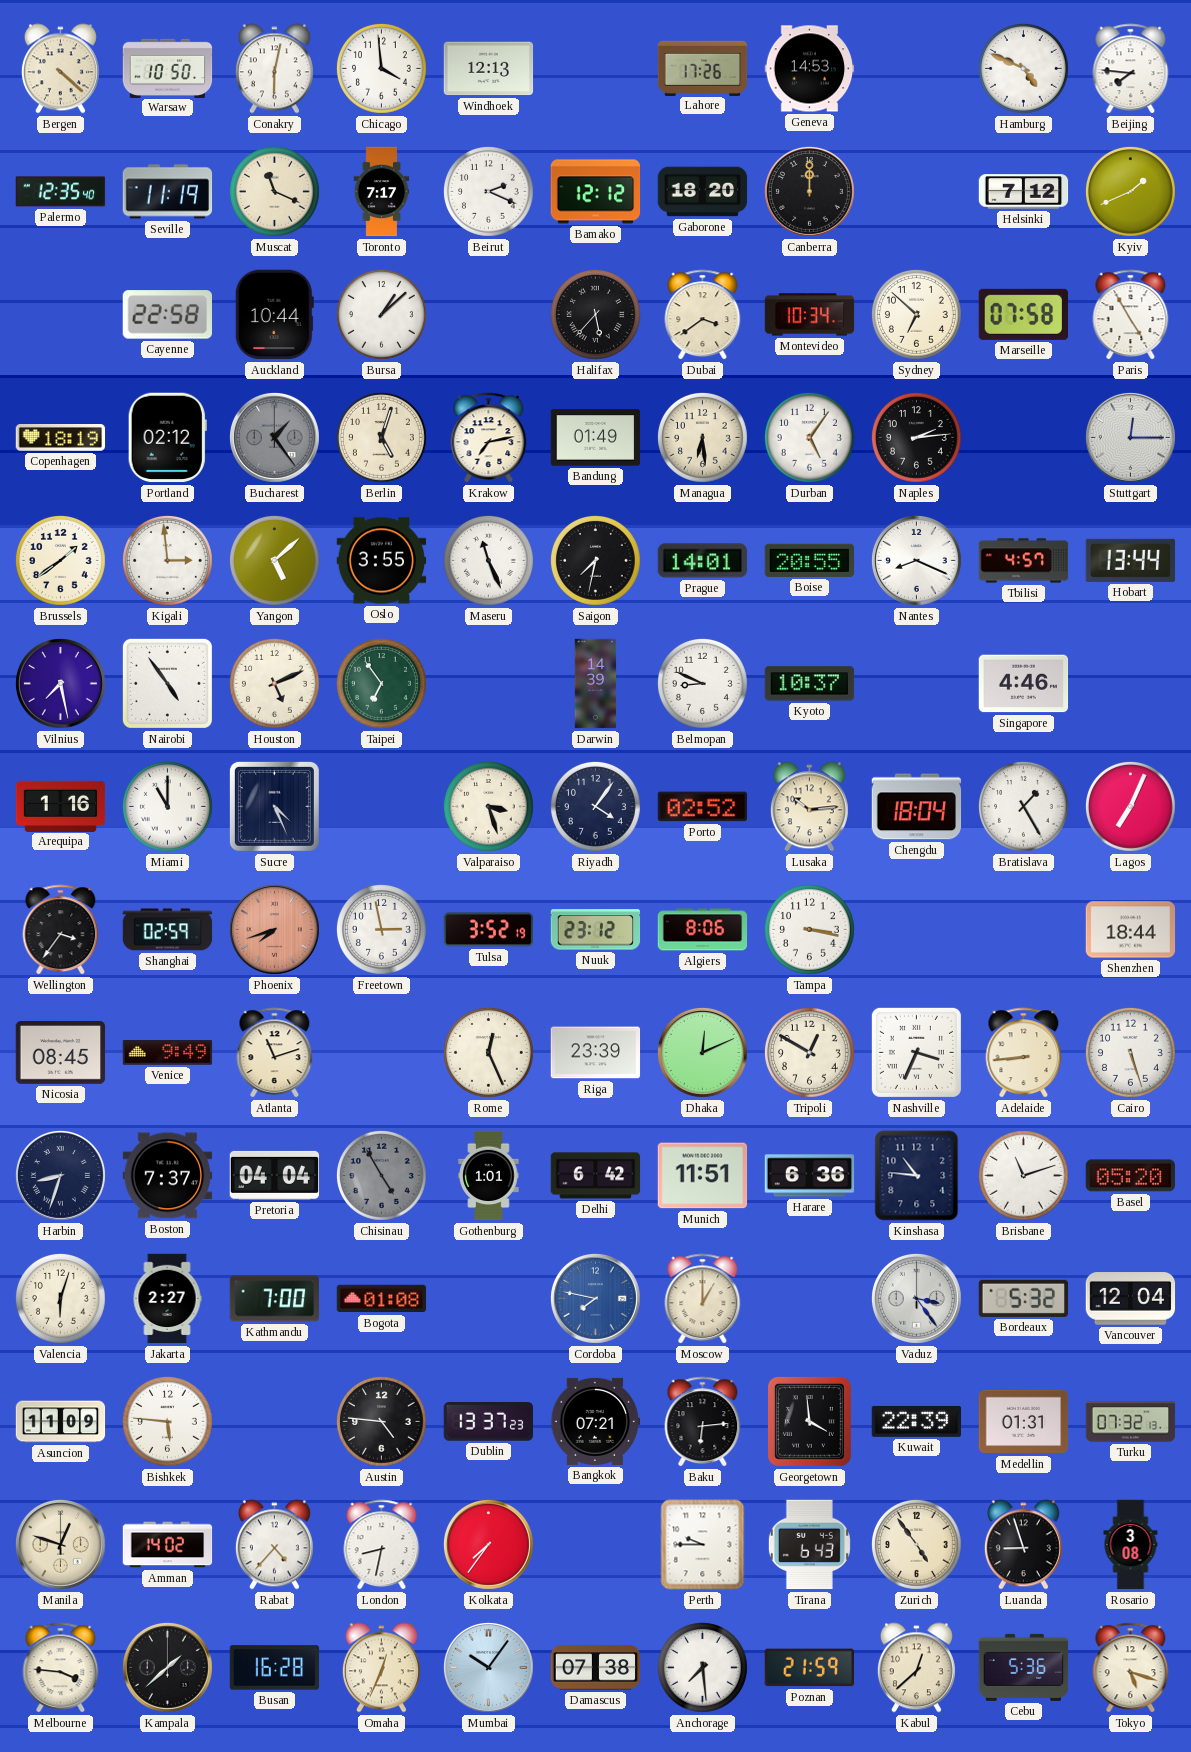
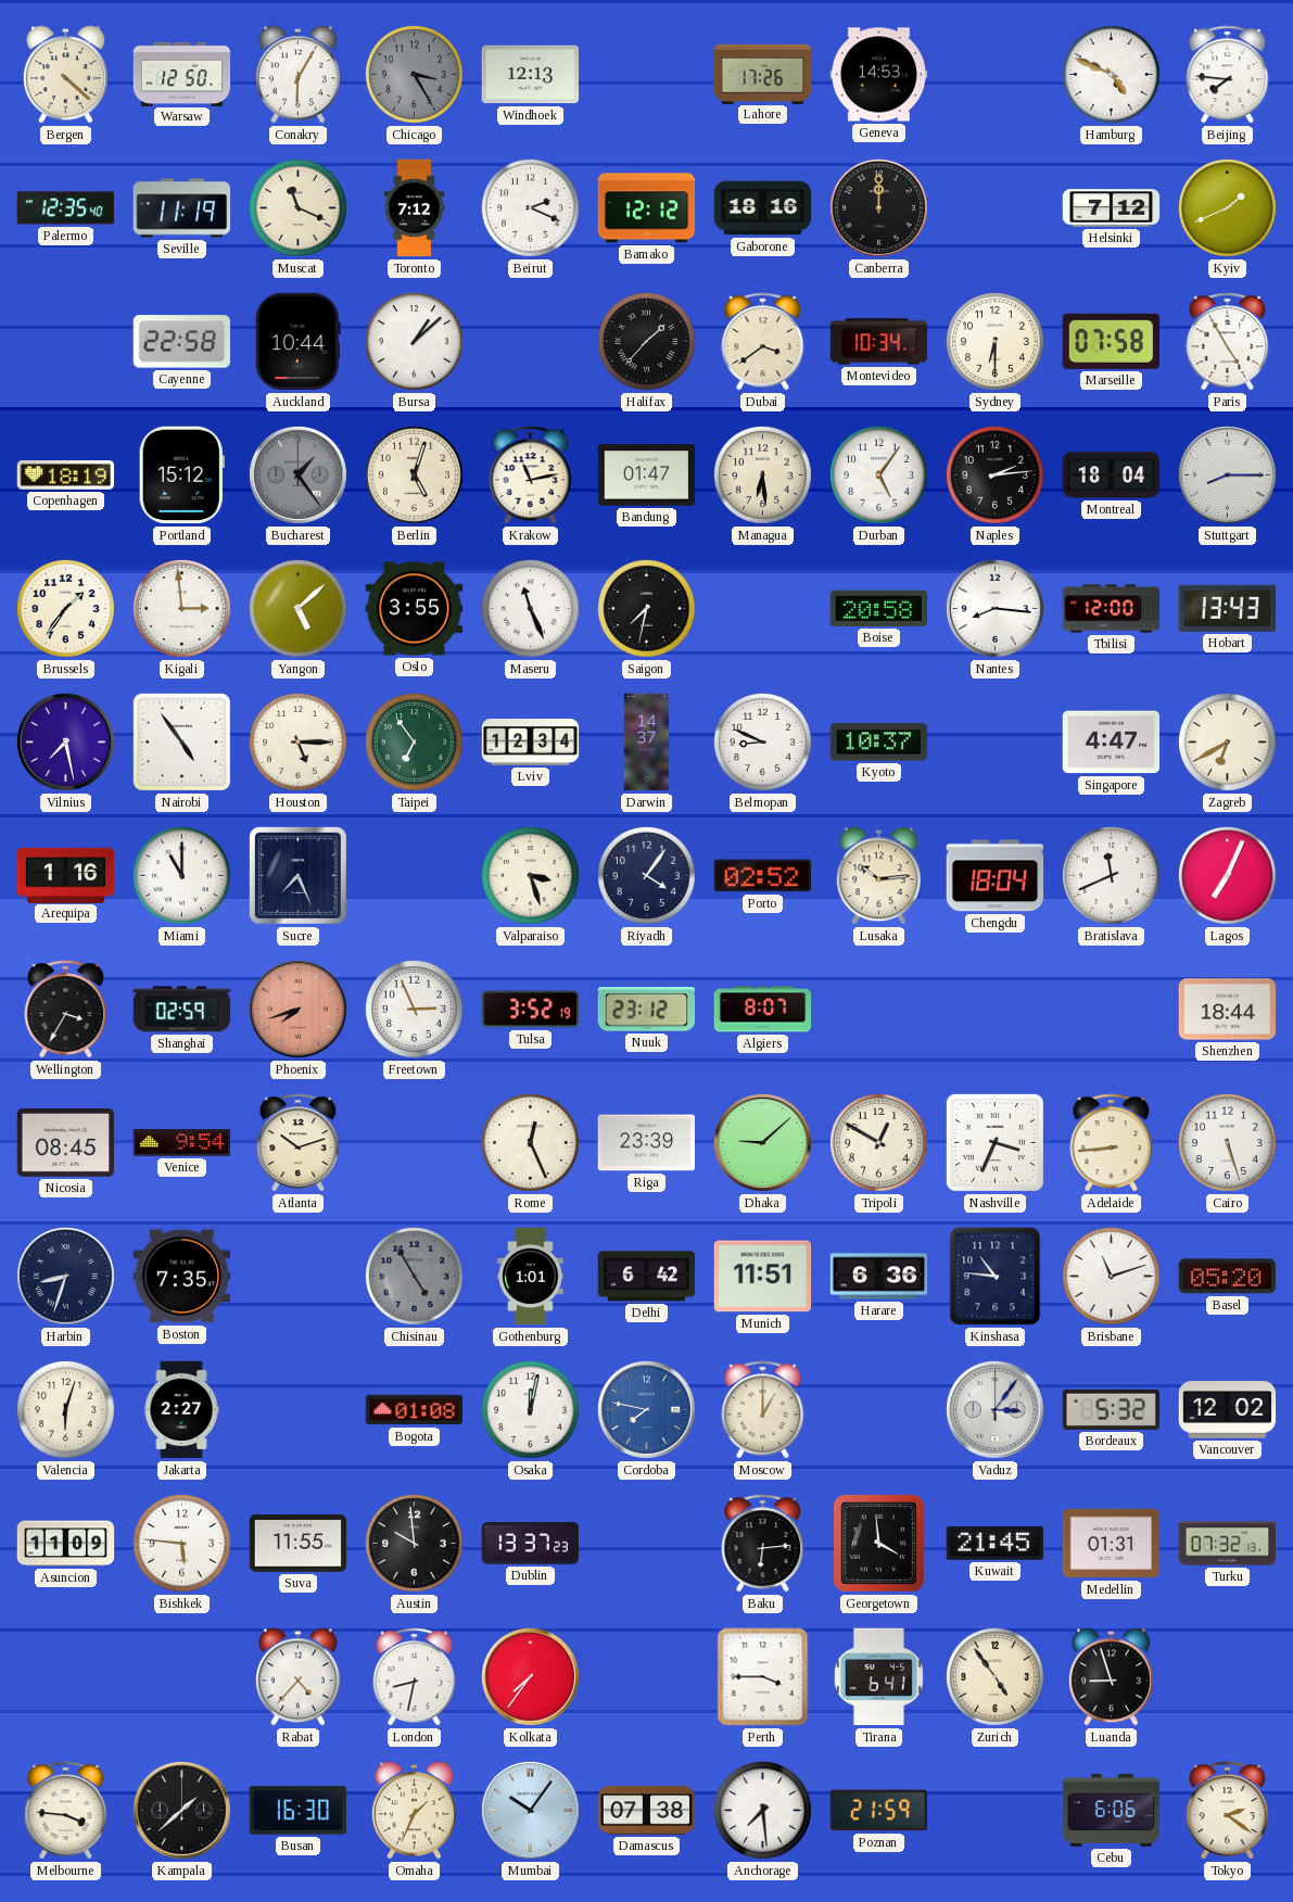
Warsaw: 10:50 -> 12:50
Conakry: 6:02 -> 6:05
Chicago: 3:59 -> 3:25
Chicago dial: white -> grey
Toronto: 7:17 -> 7:12
Gaborone: 18:20 -> 18:16
Halifax: 5:37 -> 1:37
Sydney: 6:52 -> 6:30
Portland: 02:12 -> 15:12
Krakow: 7:13 -> 11:13
Bandung: 01:49 -> 01:47
Montreal: none -> 18:04
Stuttgart: 12:15 -> 8:15
Brussels: 1:39 -> 1:36
Prague: 14:01 -> none
Boise: 20:55 -> 20:58
Nantes: 8:19 -> 8:16
Tbilisi: 4:57 -> 12:00
Hobart: 13:44 -> 13:43
Houston: 5:11 -> 5:15
Lviv: none -> 12:34
Darwin: 14:39 -> 14:37
Singapore: 4:46 -> 4:47
Zagreb: none -> 6:40
Sucre: 4:26 -> 7:26
Bratislava: 1:25 -> 11:41
Wellington: 3:36 -> 3:35
Freetown: 2:58 -> 2:56
Algiers: 8:06 -> 8:07
Tampa: 3:17 -> none
Venice: 9:49 -> 9:54
Atlanta: 11:12 -> 10:12
Dhaka: 12:11 -> 9:08
Boston: 7:37 -> 7:35
Pretoria: 04:04 -> none
Kathmandu: 7:00 -> none
Osaka: none -> 12:02
Vaduz: 3:24 -> 3:06
Vancouver: 12:04 -> 12:02
Suva: none -> 11:55
Austin: 4:46 -> 9:59
Bangkok: 07:21 -> none
Kuwait: 22:39 -> 21:45
Manila: 12:48 -> none
Amman: 14:02 -> none
Perth: 9:45 -> 3:45
Tirana: 6:43 -> 6:41
Rosario: 3:08 -> none
Busan: 16:28 -> 16:30
Omaha: 12:34 -> 1:34
Kabul: 12:38 -> none
Cebu: 5:36 -> 6:06
Tokyo: 5:18 -> 2:21
